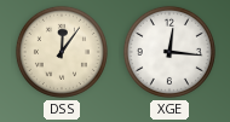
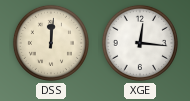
DSS: 12:06 -> 12:01
